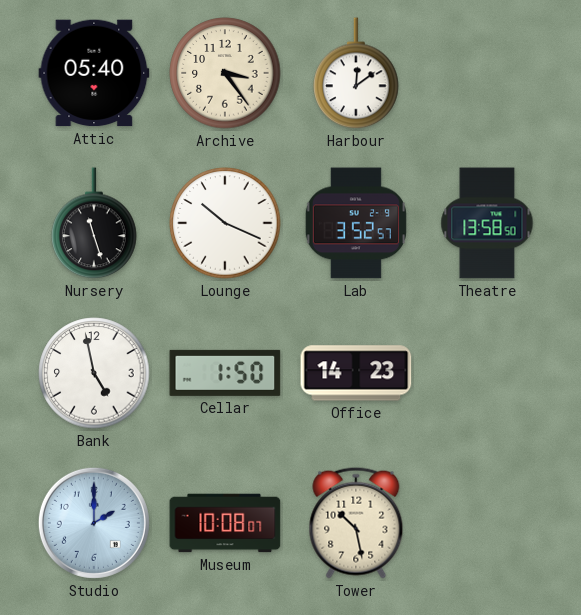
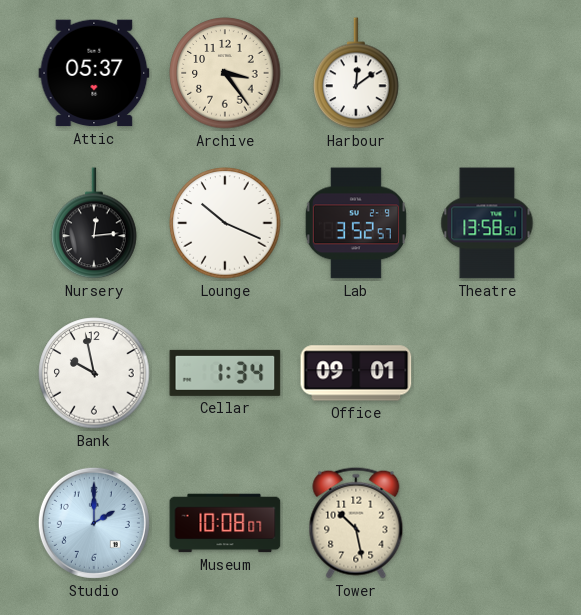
Attic: 05:40 -> 05:37
Nursery: 11:27 -> 12:14
Bank: 4:58 -> 9:58
Cellar: 1:50 -> 1:34
Office: 14:23 -> 09:01
